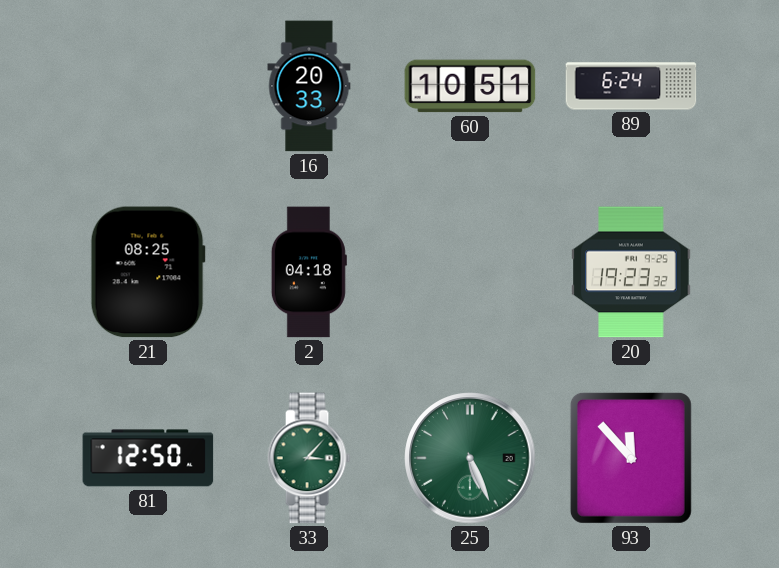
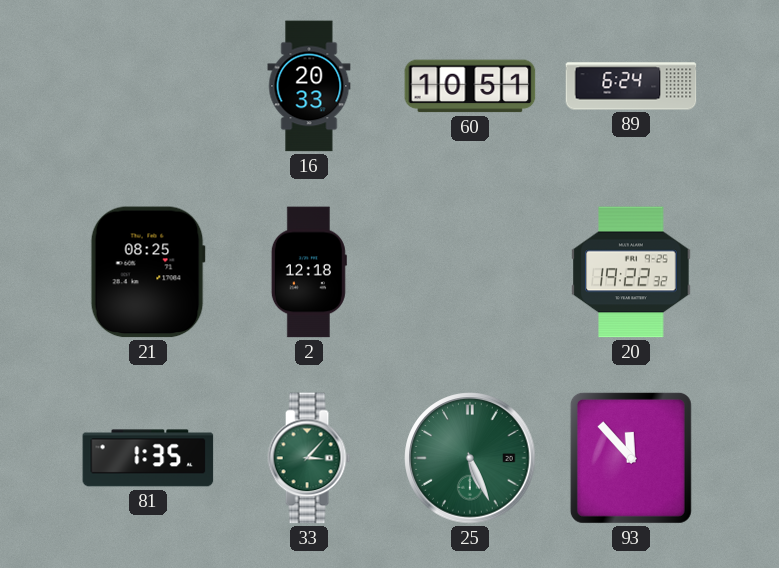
2: 04:18 -> 12:18
20: 19:23 -> 19:22
81: 12:50 -> 1:35
